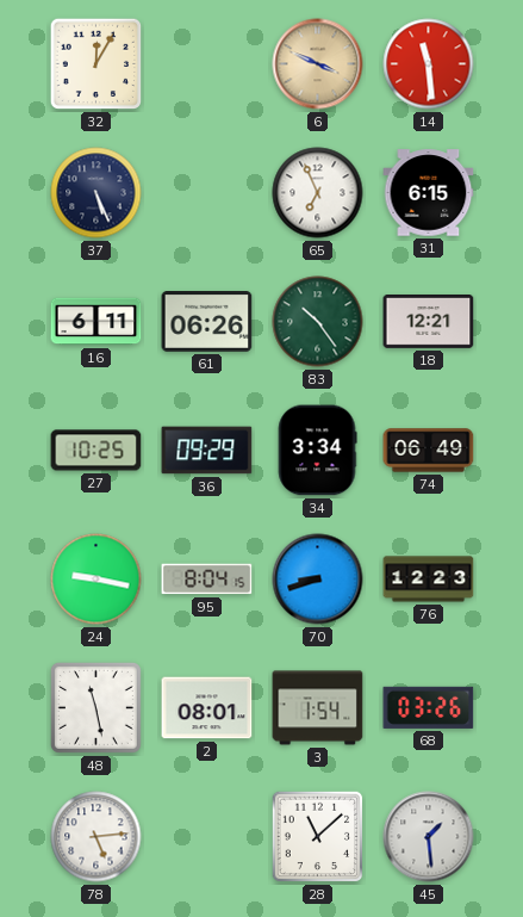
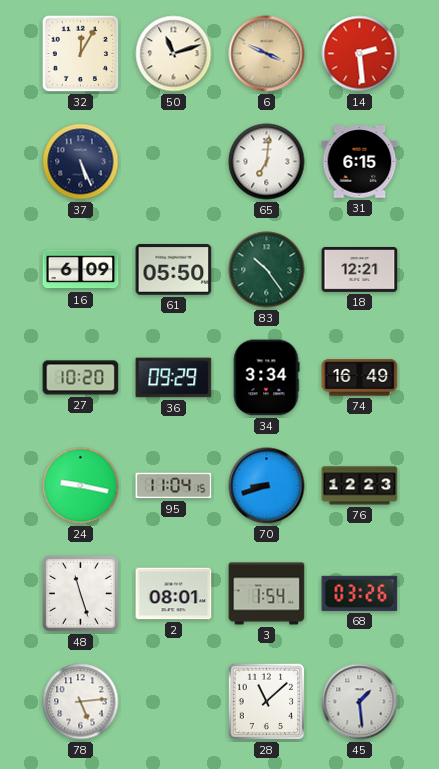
50: none -> 11:12
14: 11:29 -> 2:29
65: 6:56 -> 7:01
16: 6:11 -> 6:09
61: 06:26 -> 05:50
27: 10:25 -> 10:20
74: 06:49 -> 16:49
95: 8:04 -> 11:04
48: 11:28 -> 11:27
